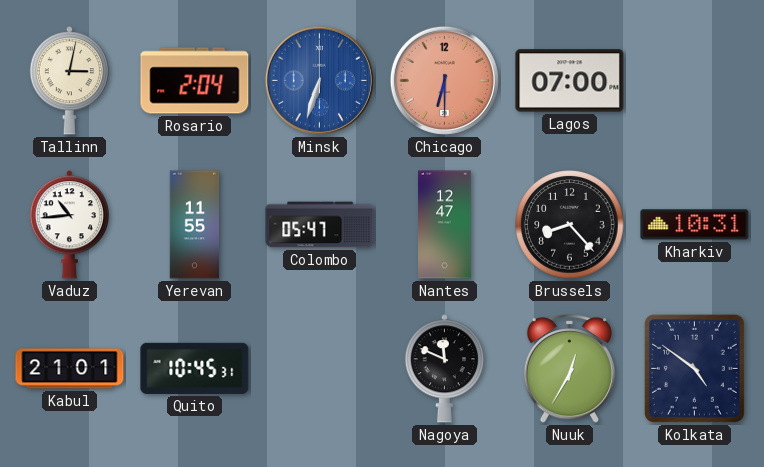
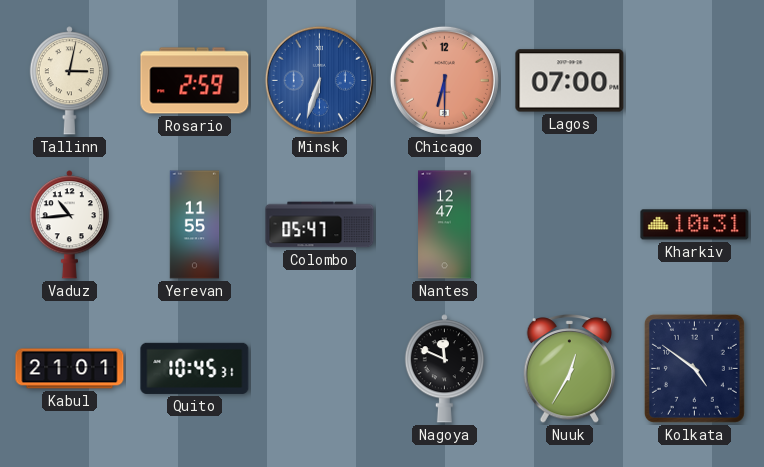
Rosario: 2:04 -> 2:59
Brussels: 8:23 -> none
